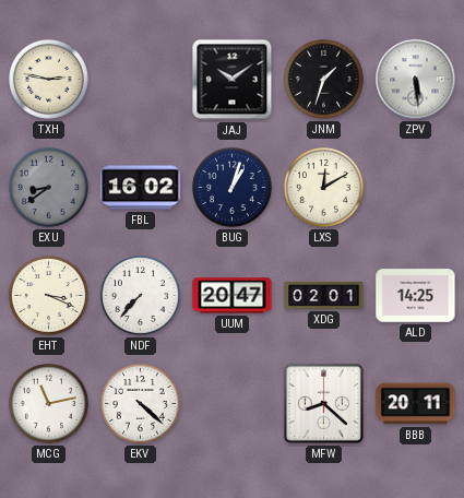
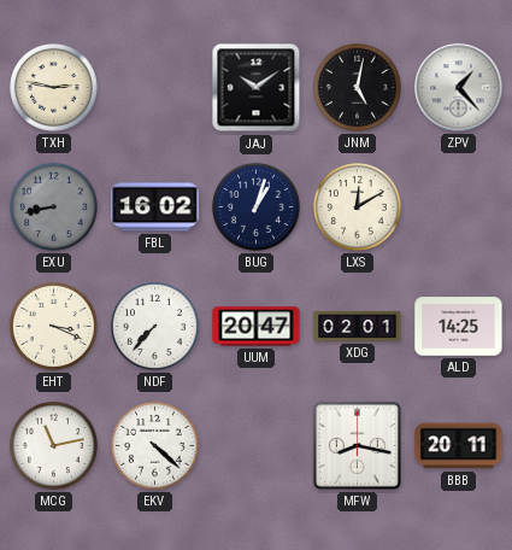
JNM: 1:33 -> 5:02
ZPV: 5:29 -> 1:23
EXU: 8:39 -> 8:43
MFW: 8:22 -> 8:17
